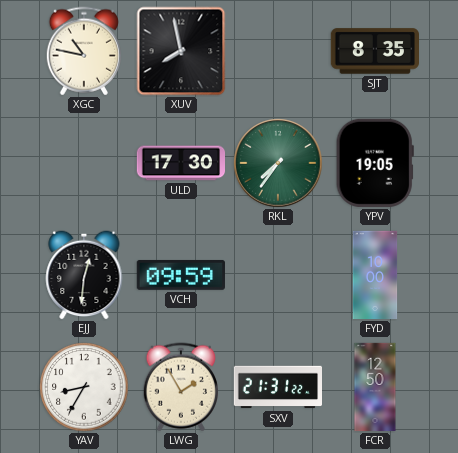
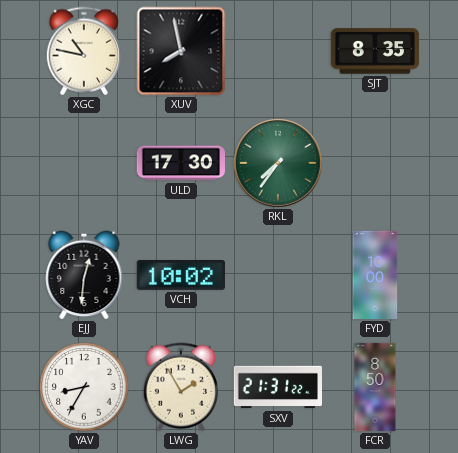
YPV: 19:05 -> none
VCH: 09:59 -> 10:02
FCR: 12:50 -> 8:50
